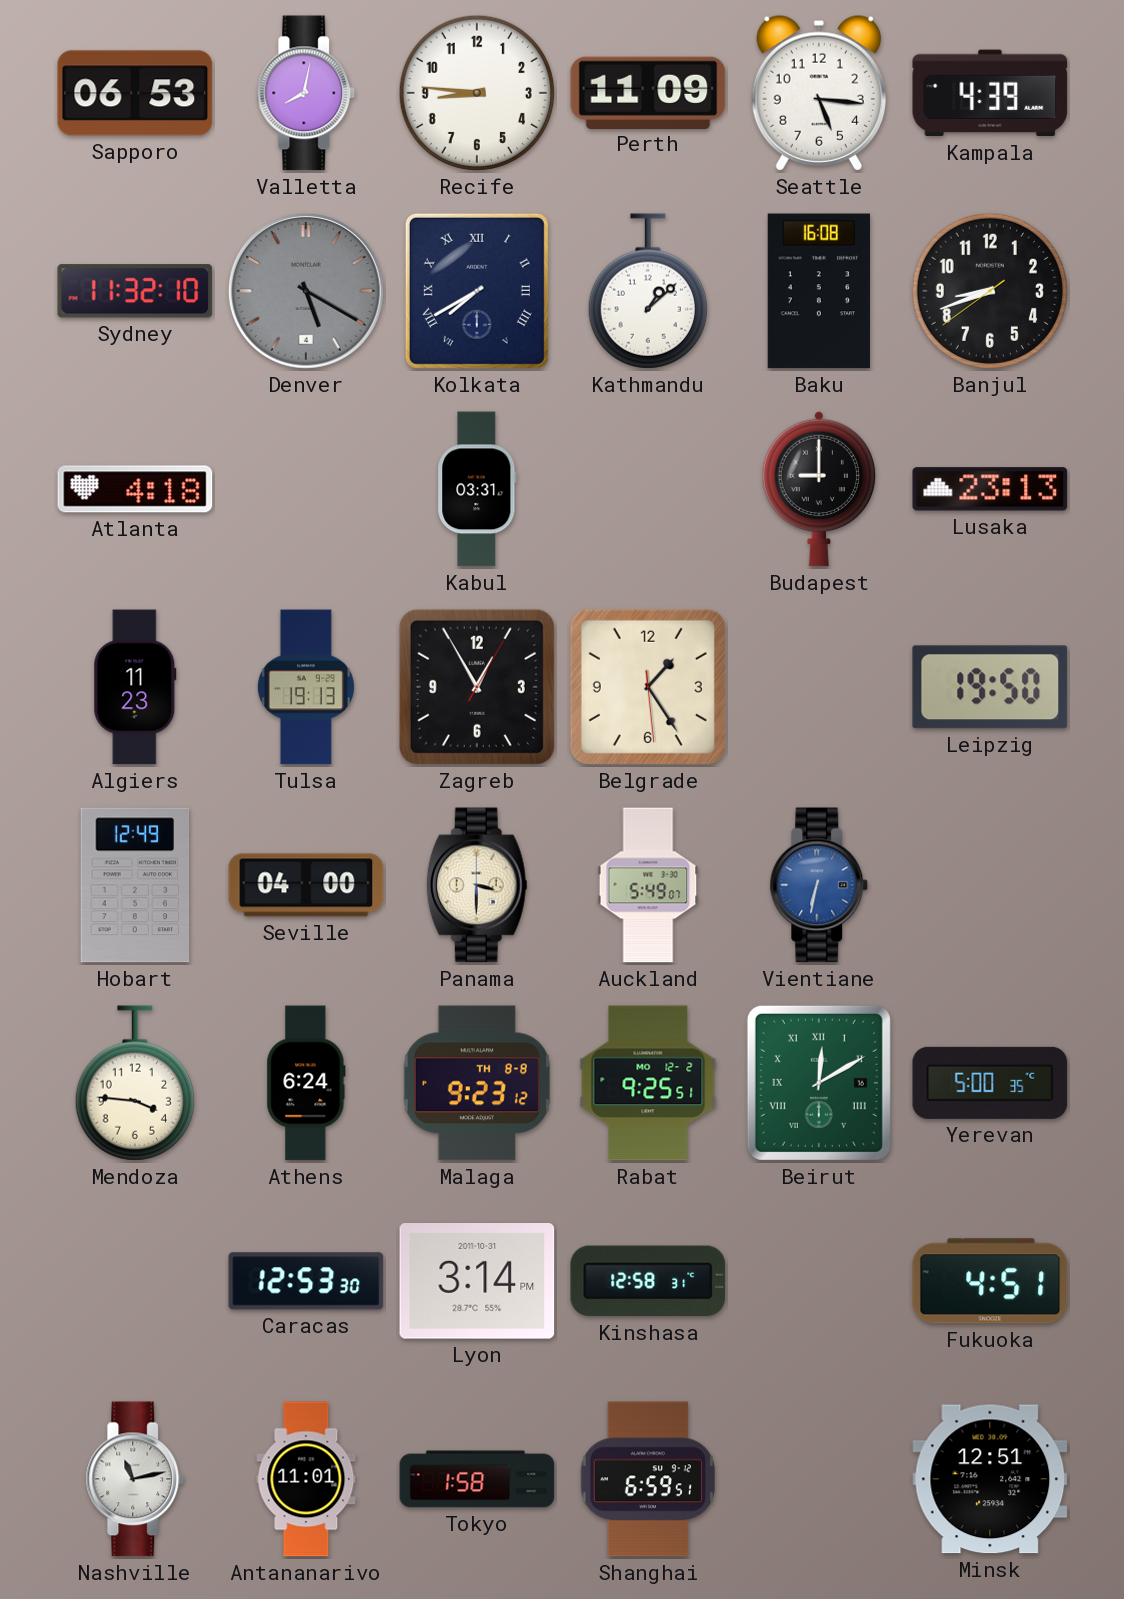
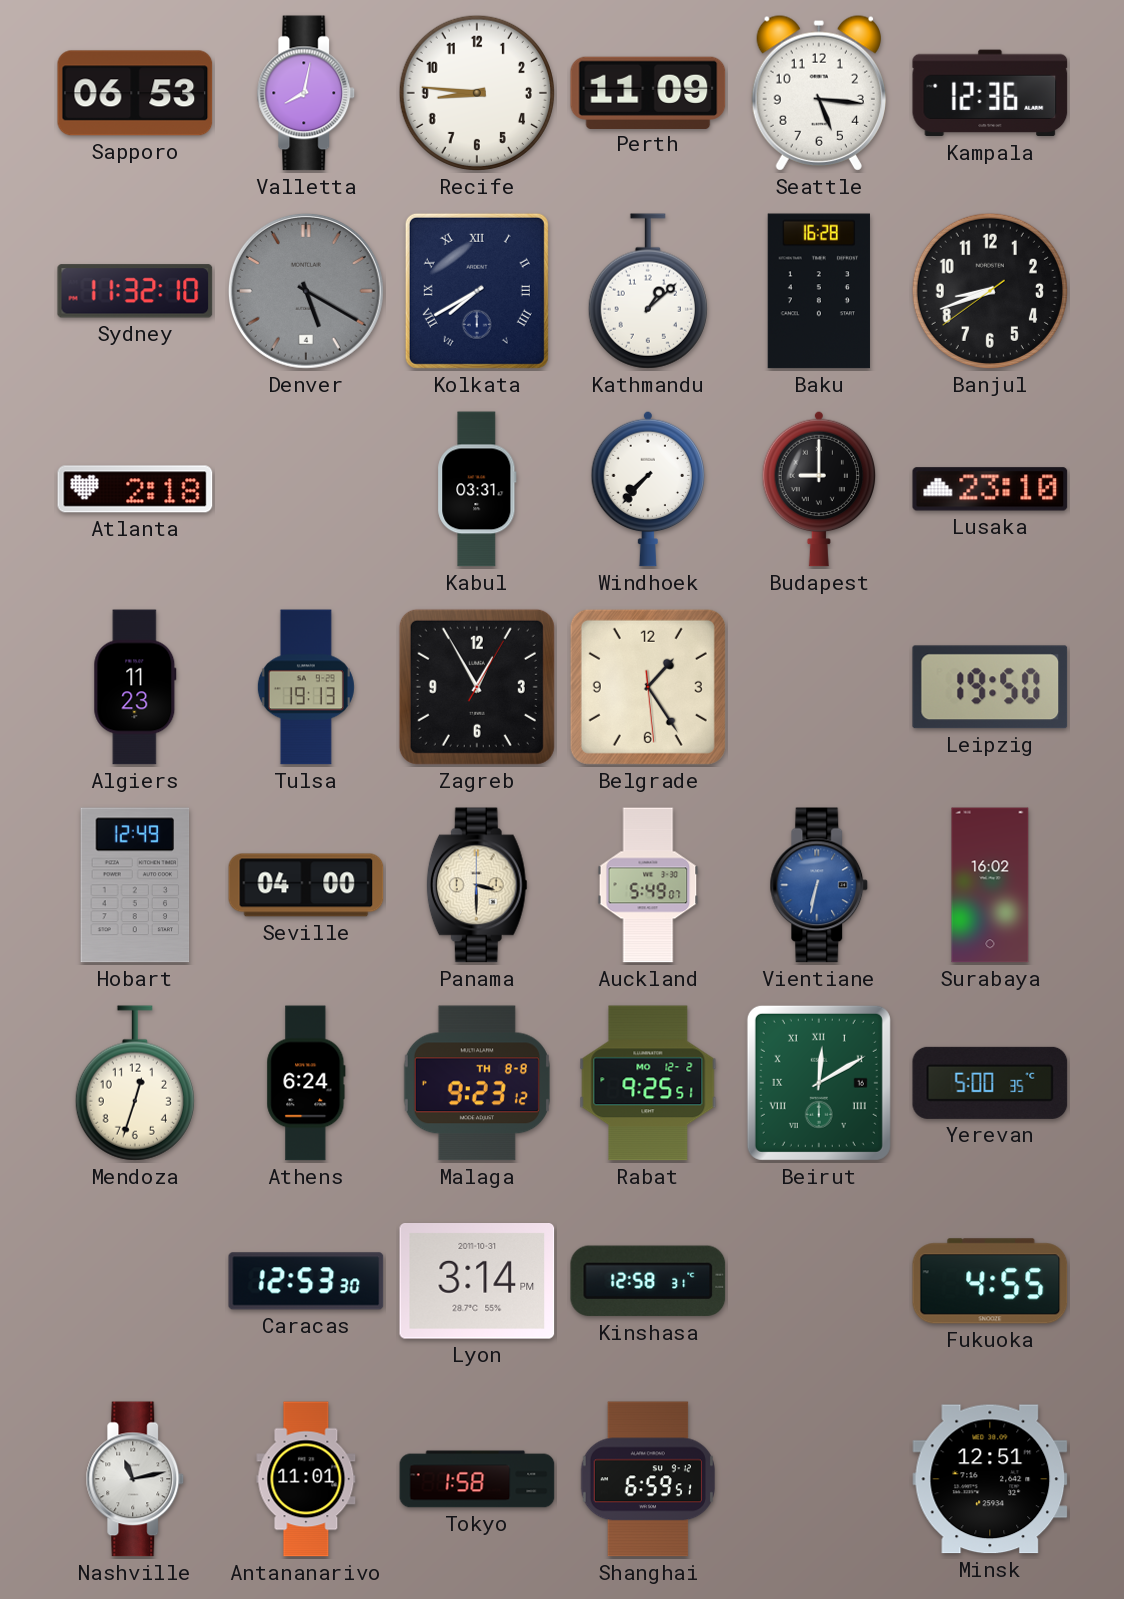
Kampala: 4:39 -> 12:36
Baku: 16:08 -> 16:28
Atlanta: 4:18 -> 2:18
Windhoek: none -> 7:37
Lusaka: 23:13 -> 23:10
Surabaya: none -> 16:02
Mendoza: 3:46 -> 12:33
Fukuoka: 4:51 -> 4:55
